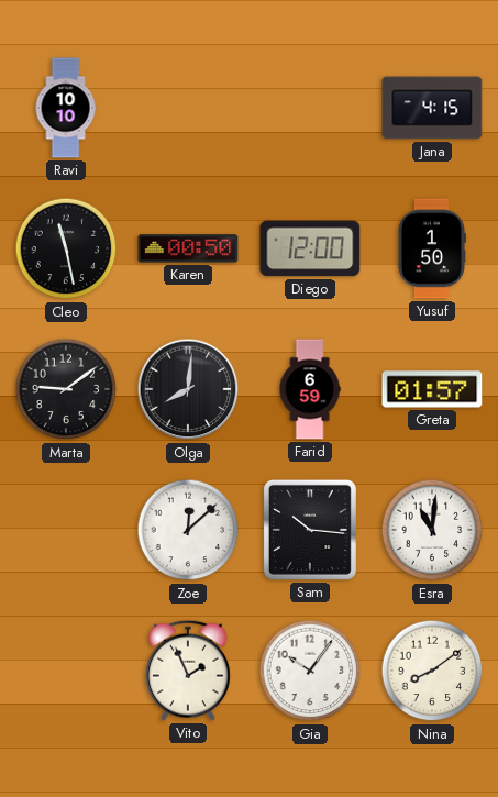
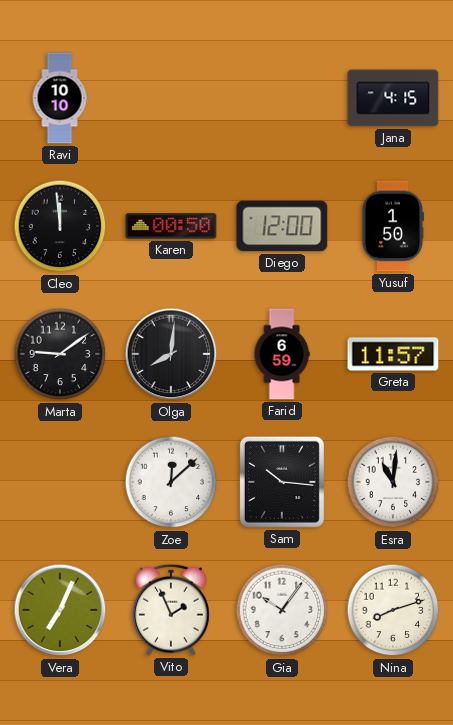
Cleo: 11:28 -> 11:59
Greta: 01:57 -> 11:57
Vera: none -> 7:04
Nina: 8:09 -> 8:12
